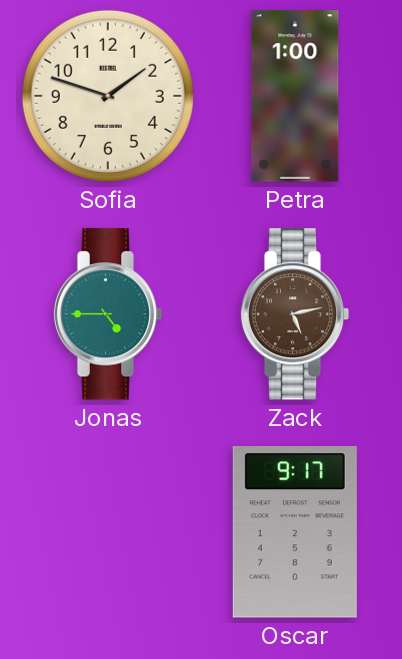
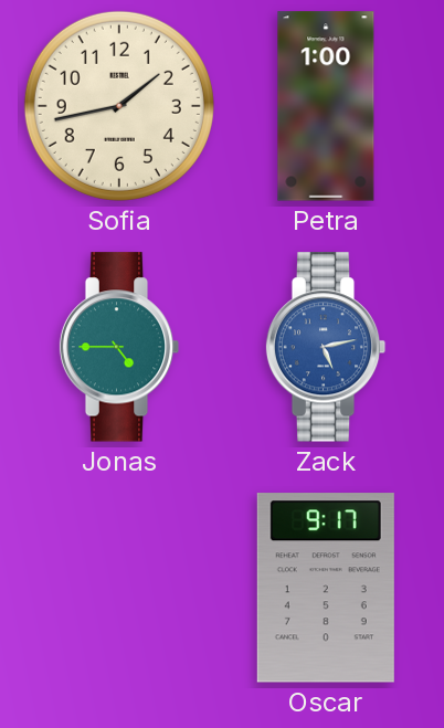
Sofia: 1:48 -> 1:43
Zack dial: brown -> blue
